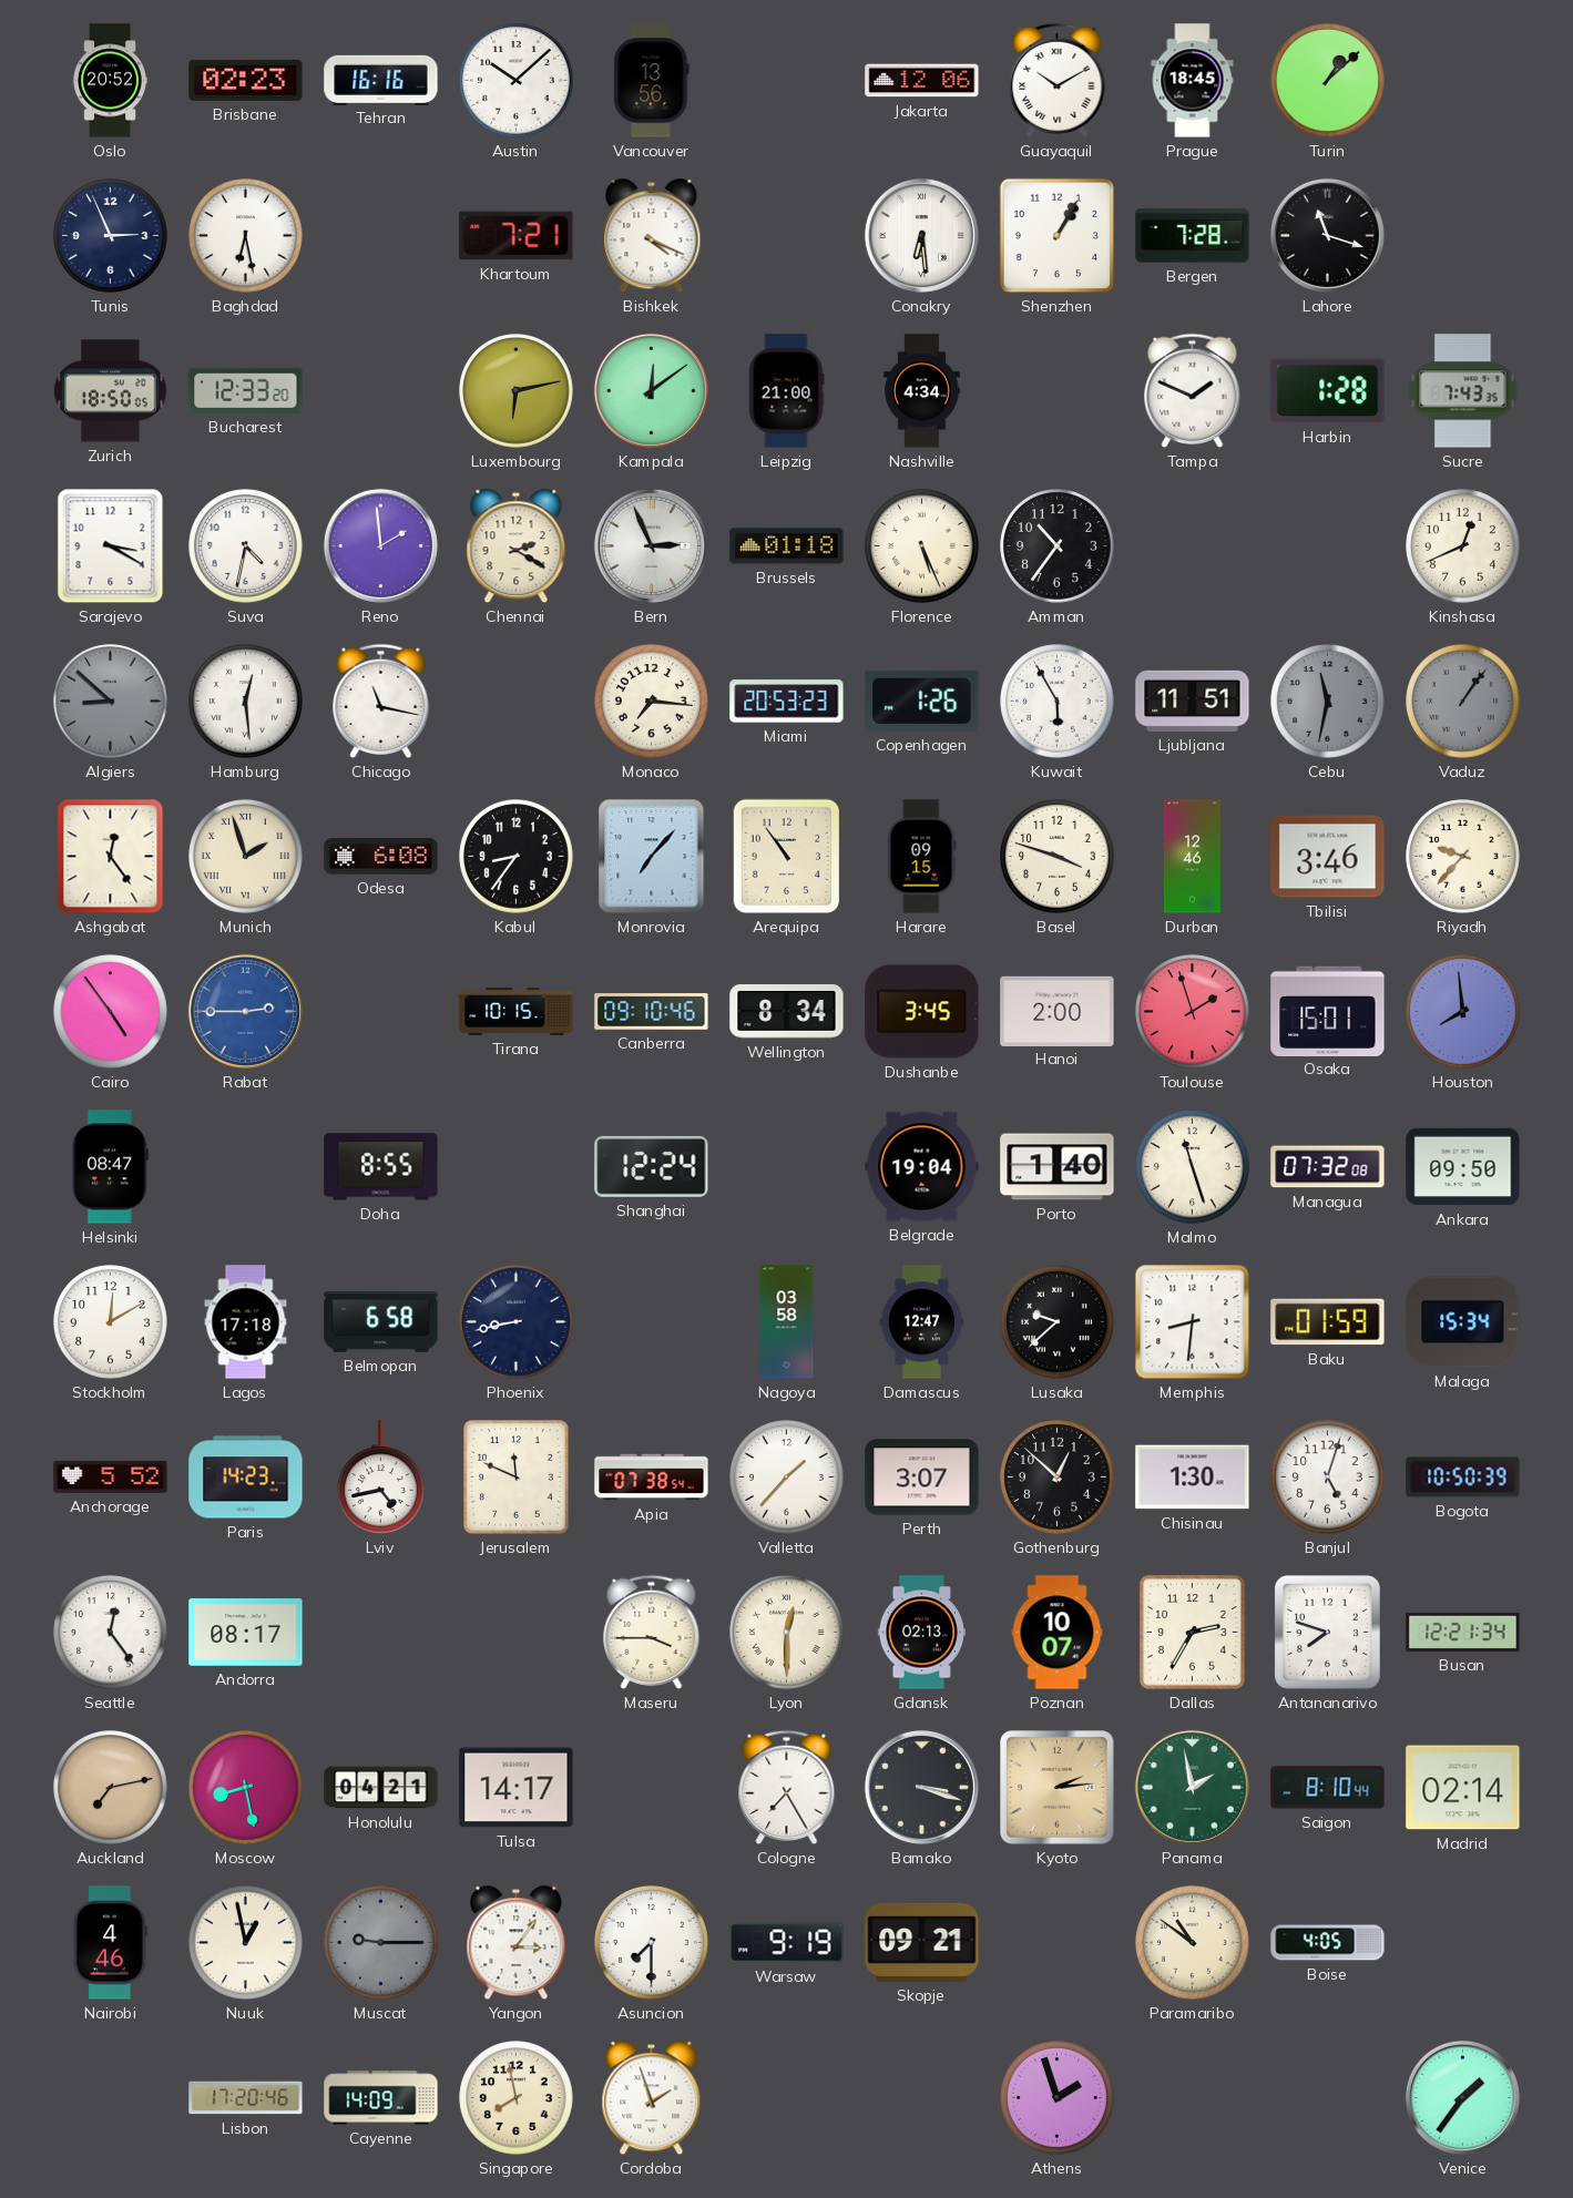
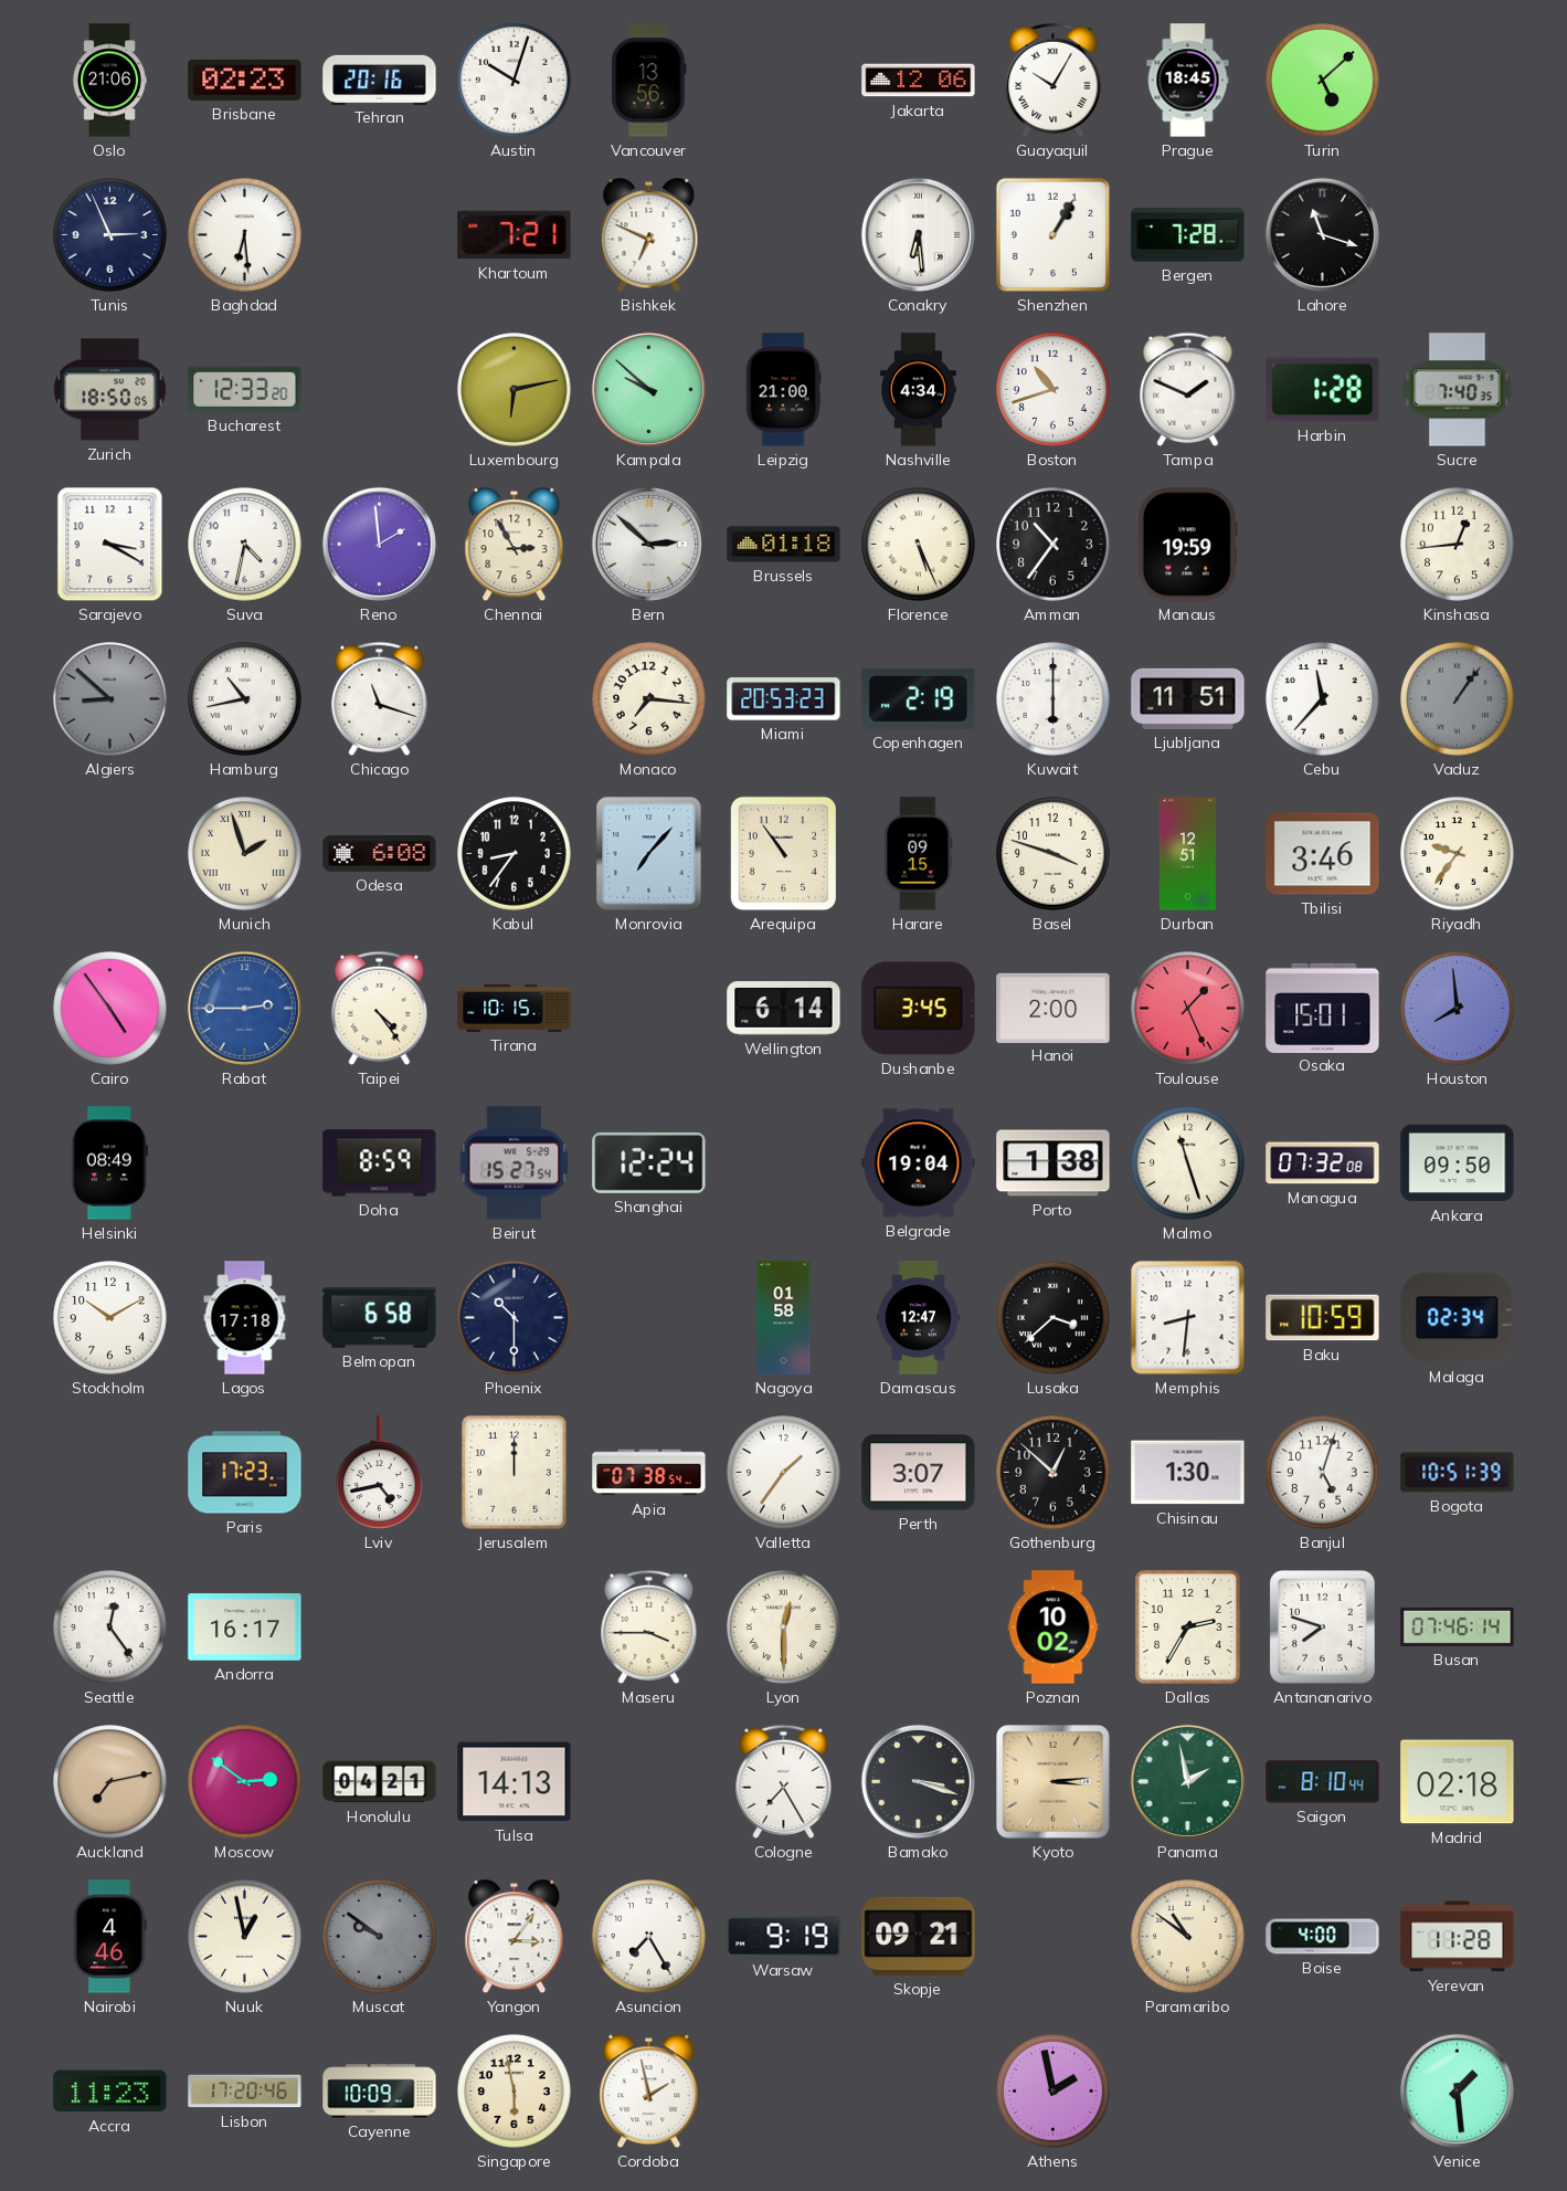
Oslo: 20:52 -> 21:06
Tehran: 16:16 -> 20:16
Austin: 10:08 -> 10:03
Guayaquil: 10:10 -> 10:05
Turin: 1:08 -> 5:08
Baghdad: 6:28 -> 6:29
Bishkek: 4:19 -> 6:49
Kampala: 12:09 -> 9:52
Boston: none -> 10:42
Sucre: 7:43 -> 7:40
Chennai: 2:20 -> 2:55
Bern: 2:56 -> 2:52
Manaus: none -> 19:59
Kinshasa: 12:41 -> 12:44
Hamburg: 12:29 -> 10:43
Chicago: 11:17 -> 11:18
Copenhagen: 1:26 -> 2:19
Kuwait: 5:55 -> 6:00
Cebu: 11:32 -> 11:37
Cebu dial: grey -> white
Ashgabat: 12:24 -> none
Durban: 12:46 -> 12:51
Riyadh: 9:37 -> 9:36
Taipei: none -> 4:24
Canberra: 09:10 -> none
Wellington: 8:34 -> 6:14
Toulouse: 1:57 -> 1:26
Helsinki: 08:47 -> 08:49
Doha: 8:55 -> 8:59
Beirut: none -> 15:27
Porto: 1:40 -> 1:38
Stockholm: 12:10 -> 10:10
Phoenix: 8:43 -> 10:30
Nagoya: 03:58 -> 01:58
Lusaka: 9:38 -> 3:38
Baku: 01:59 -> 10:59
Malaga: 15:34 -> 02:34
Anchorage: 5:52 -> none
Paris: 14:23 -> 17:23
Jerusalem: 11:49 -> 12:00
Valletta: 1:37 -> 1:36
Bogota: 10:50 -> 10:51
Andorra: 08:17 -> 16:17
Gdansk: 02:13 -> none
Poznan: 10:07 -> 10:02
Busan: 12:21 -> 07:46
Moscow: 8:28 -> 2:51
Tulsa: 14:17 -> 14:13
Kyoto: 2:14 -> 3:14
Madrid: 02:14 -> 02:18
Muscat: 9:15 -> 9:51
Asuncion: 7:30 -> 7:25
Boise: 4:05 -> 4:00
Yerevan: none -> 11:28
Accra: none -> 11:23
Cayenne: 14:09 -> 10:09
Singapore: 7:58 -> 5:58
Cordoba: 1:57 -> 1:58
Athens: 1:57 -> 1:58
Venice: 1:36 -> 1:29
